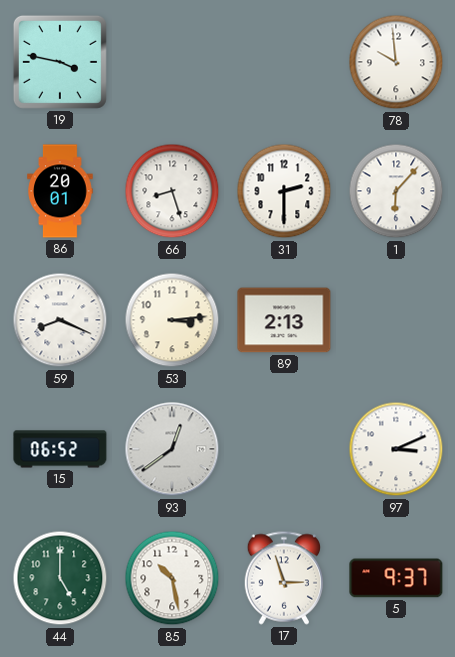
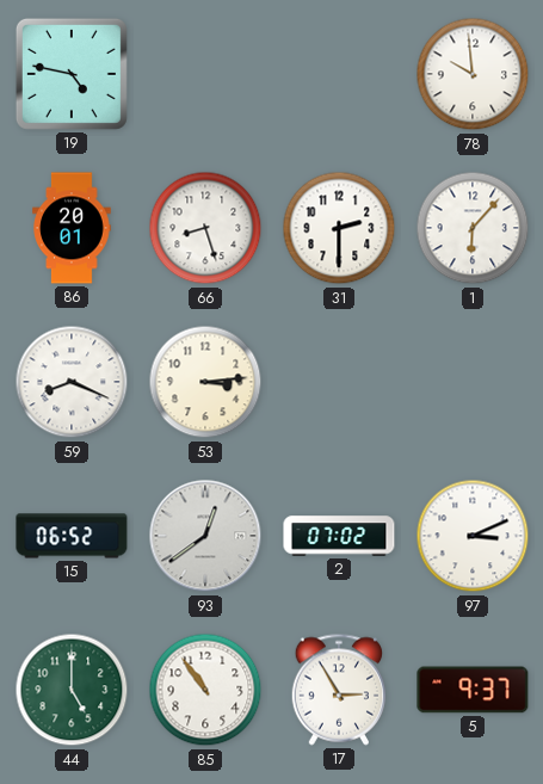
19: 3:47 -> 4:47
89: 2:13 -> none
2: none -> 07:02
85: 10:28 -> 10:54
17: 2:57 -> 2:55
